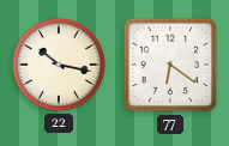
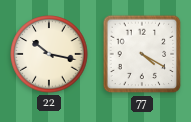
77: 6:21 -> 4:20
